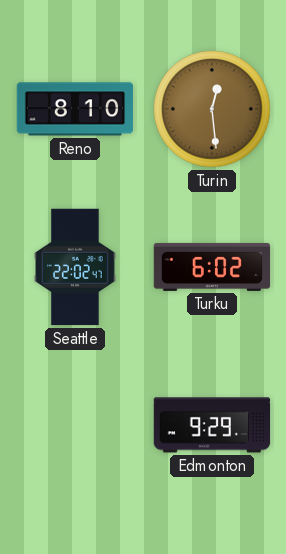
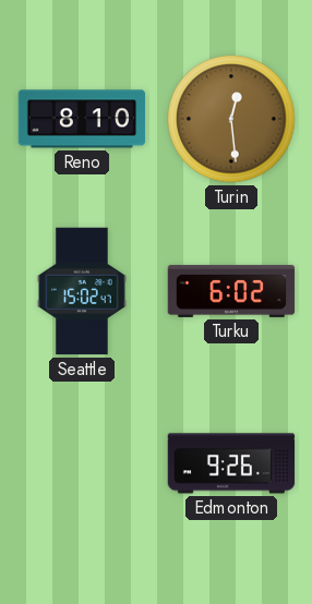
Seattle: 22:02 -> 15:02
Edmonton: 9:29 -> 9:26
